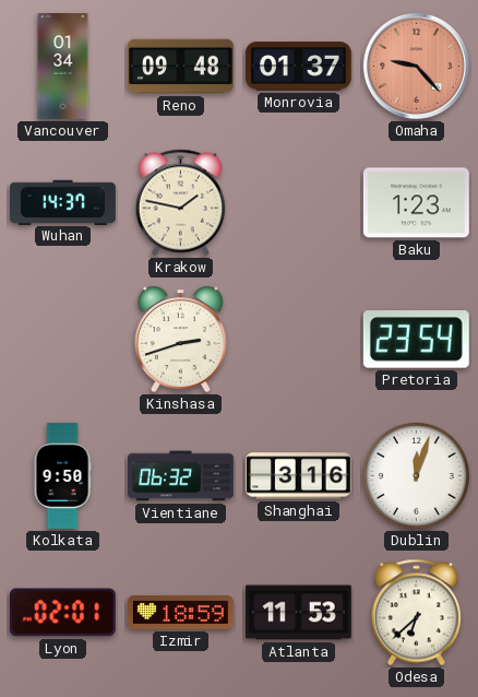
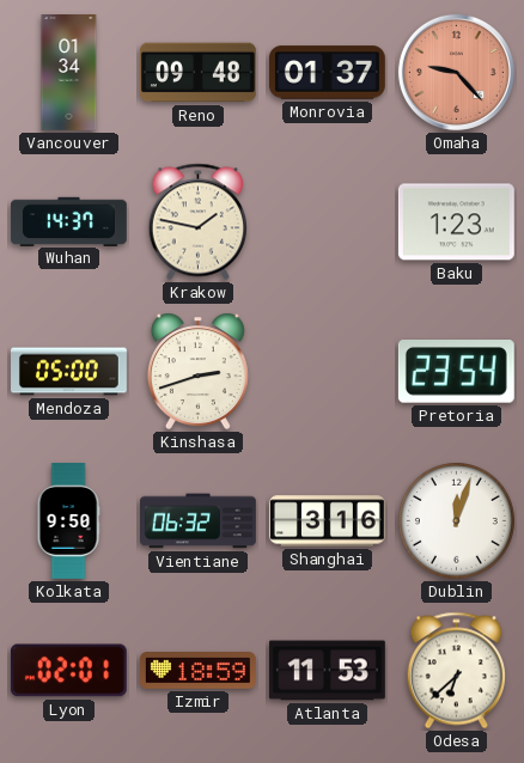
Mendoza: none -> 05:00
